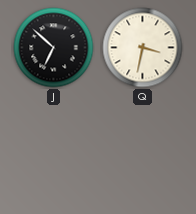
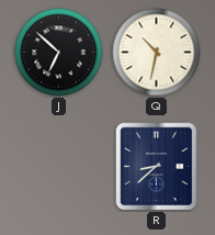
Q: 3:32 -> 10:32
R: none -> 8:38
